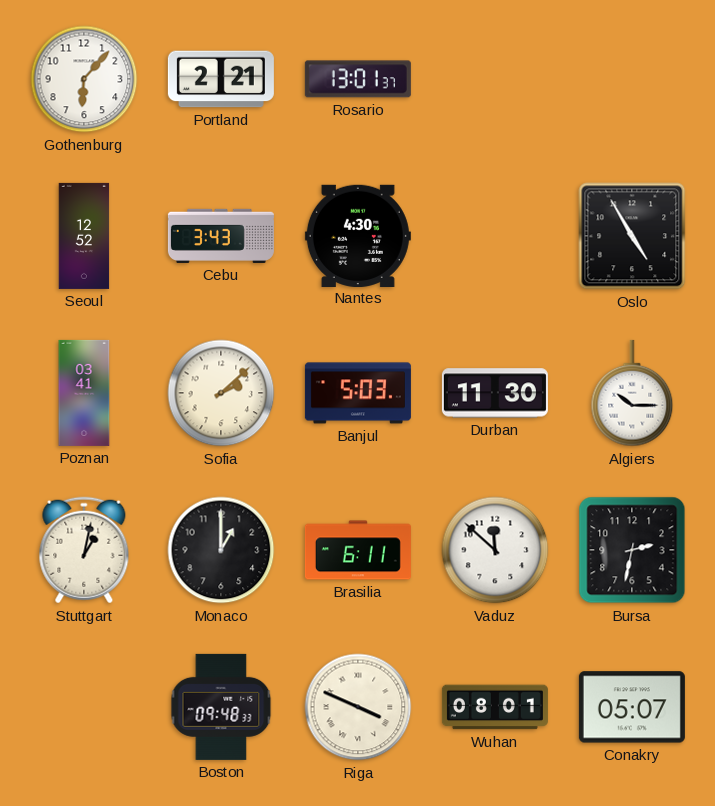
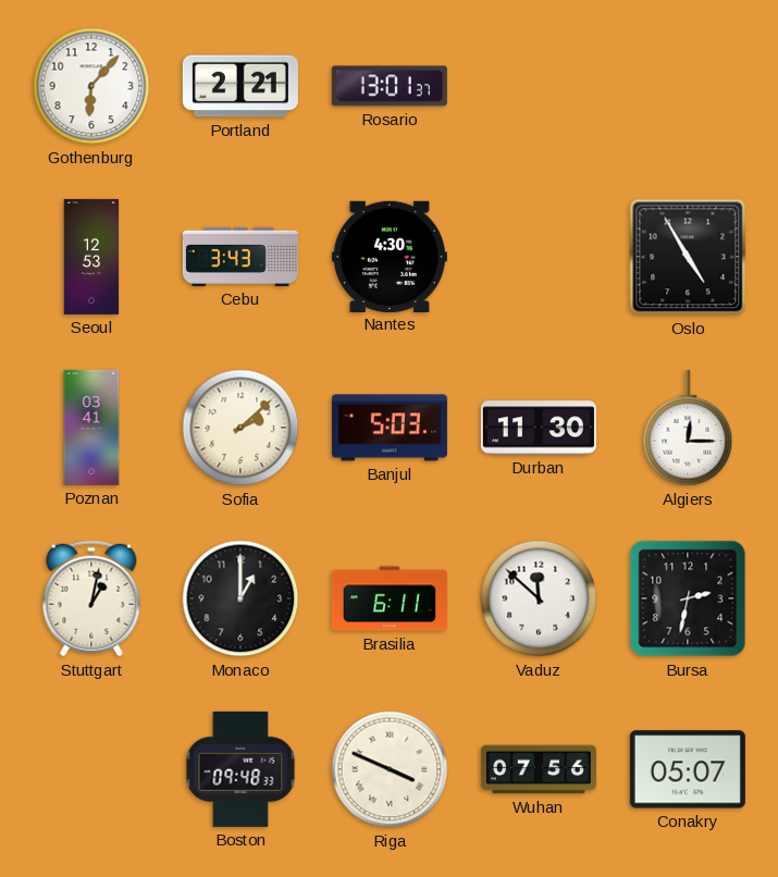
Seoul: 12:52 -> 12:53
Algiers: 10:15 -> 12:15
Wuhan: 08:01 -> 07:56
